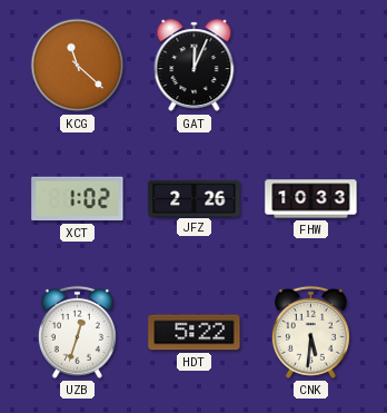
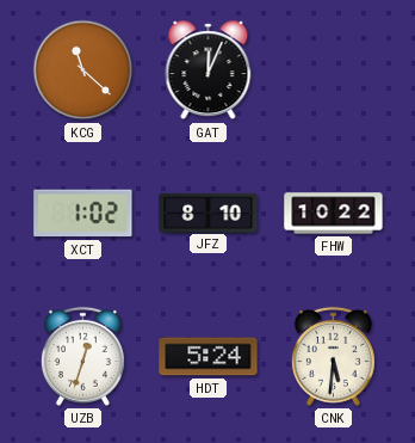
JFZ: 2:26 -> 8:10
FHW: 10:33 -> 10:22
HDT: 5:22 -> 5:24
